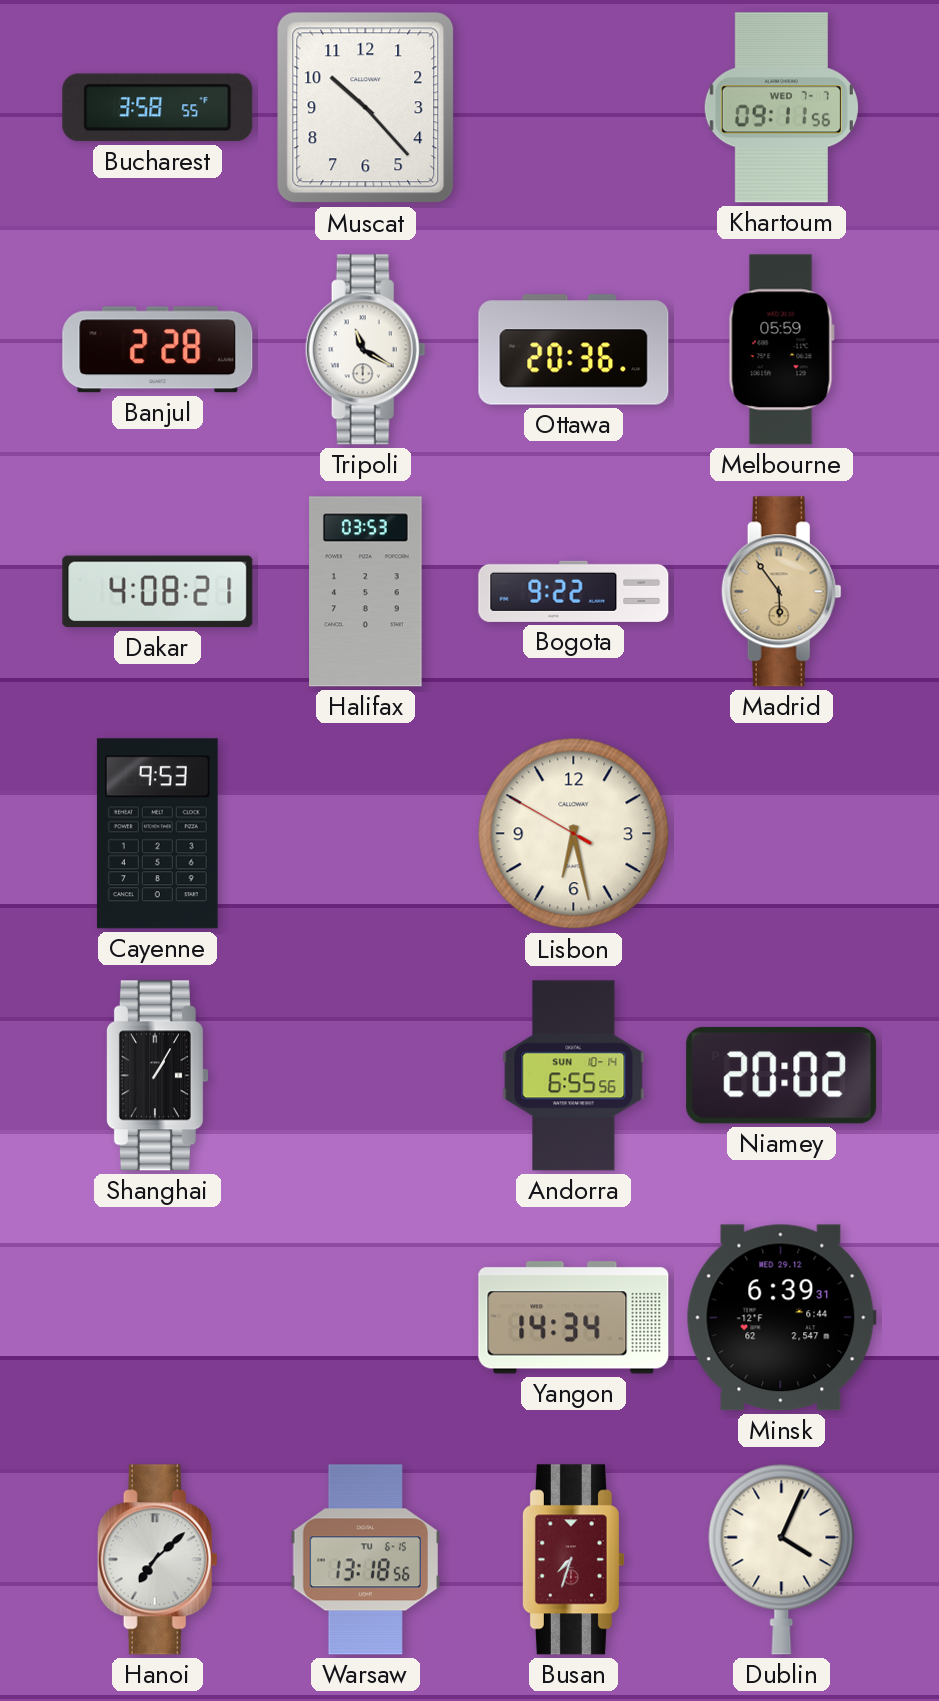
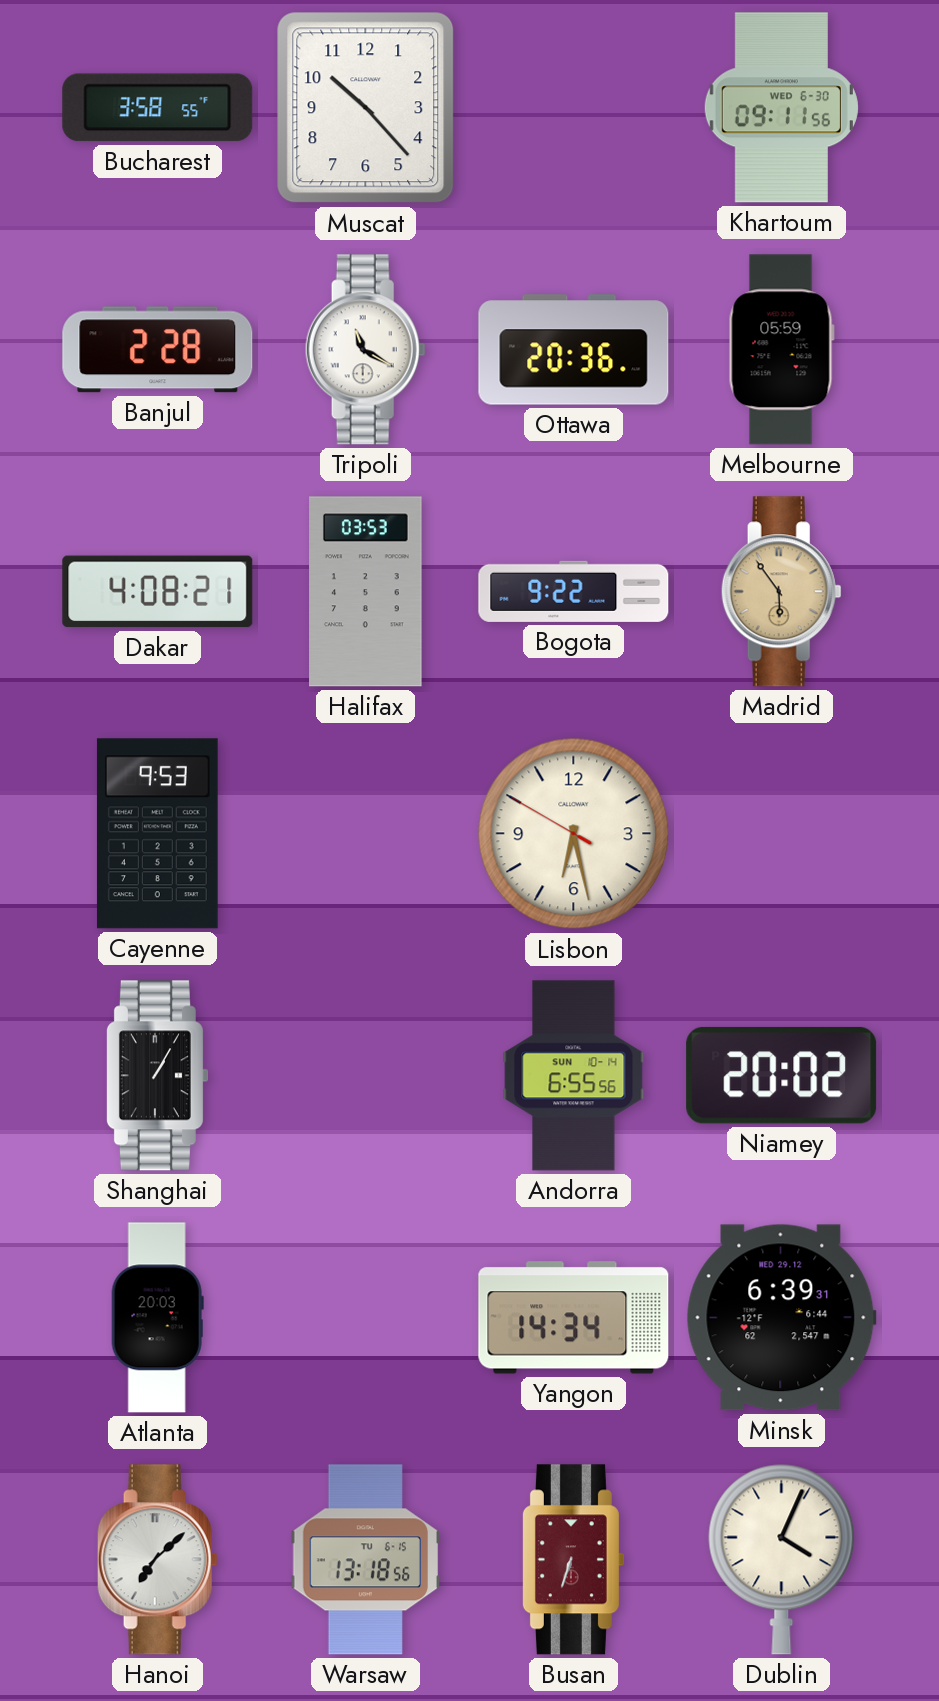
Khartoum date: WED 7-7 -> WED 6-30
Atlanta: none -> 20:03
Busan: 7:33 -> 6:33
